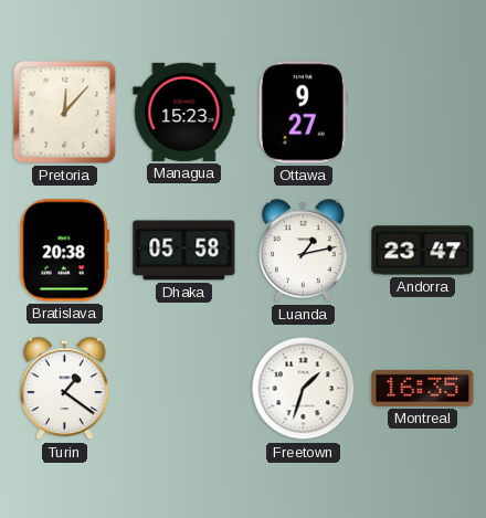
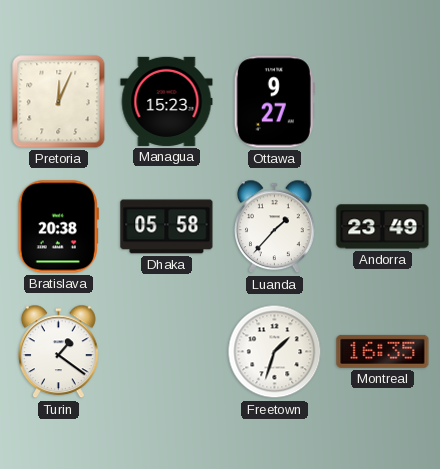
Pretoria: 12:07 -> 12:04
Luanda: 1:13 -> 1:37
Andorra: 23:47 -> 23:49
